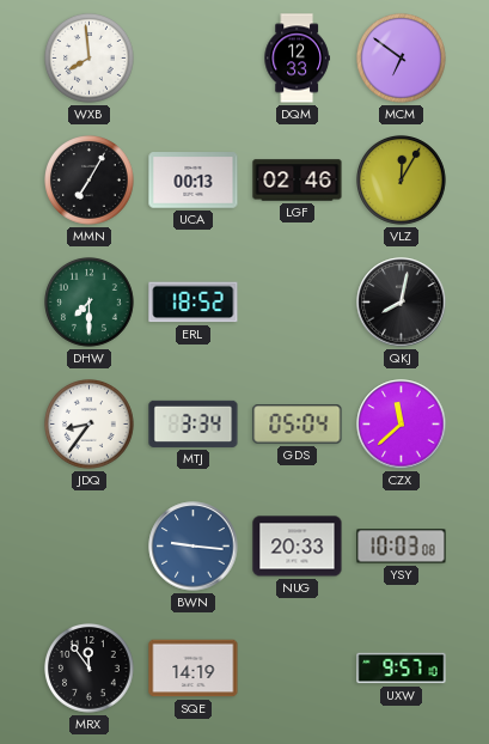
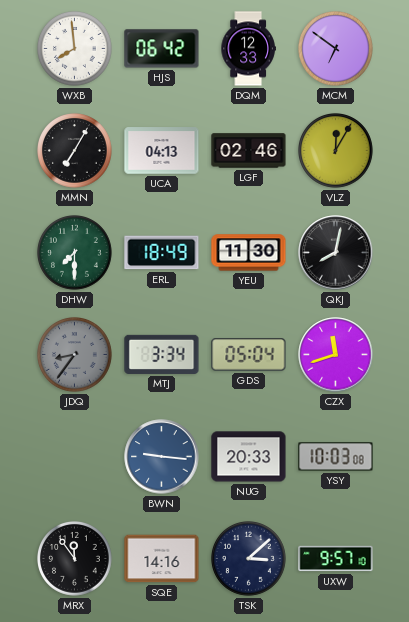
HJS: none -> 06:42
UCA: 00:13 -> 04:13
ERL: 18:52 -> 18:49
YEU: none -> 11:30
JDQ dial: white -> grey
CZX: 11:38 -> 11:42
SQE: 14:19 -> 14:16
TSK: none -> 3:08
